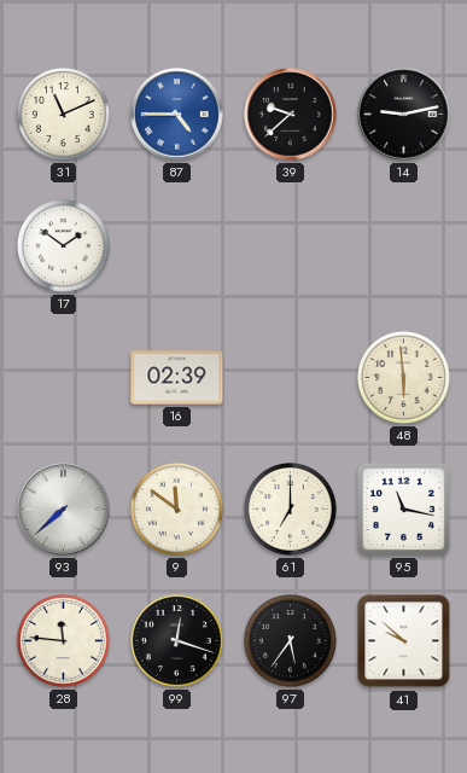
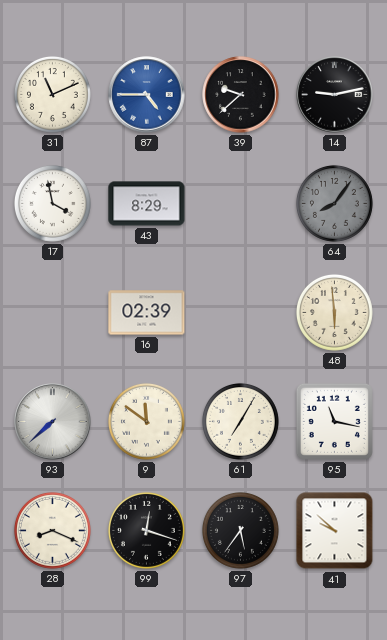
17: 1:51 -> 3:58
43: none -> 8:29
64: none -> 8:06
61: 7:00 -> 7:05
28: 11:46 -> 8:19
